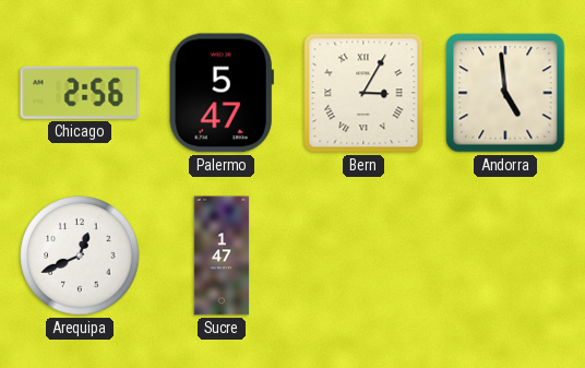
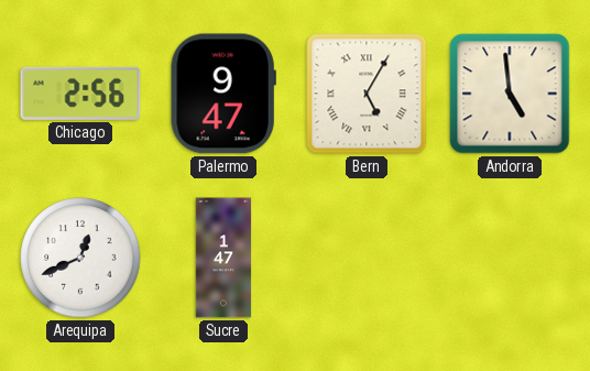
Palermo: 5:47 -> 9:47
Bern: 3:05 -> 5:05
